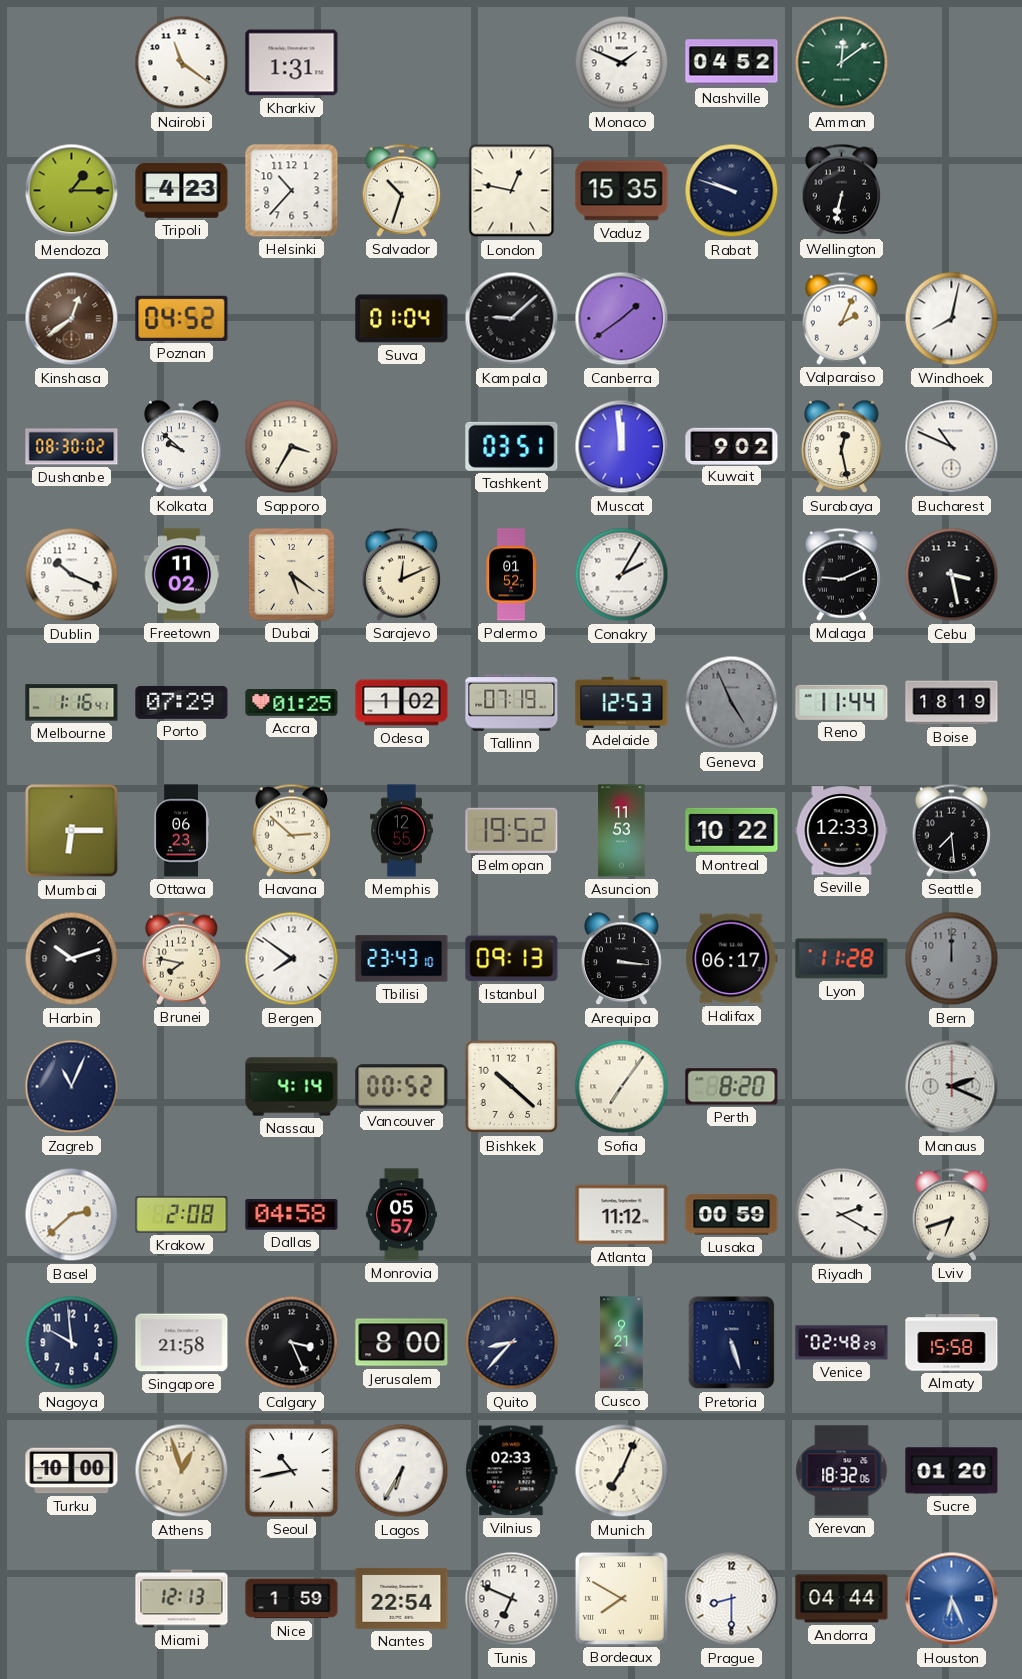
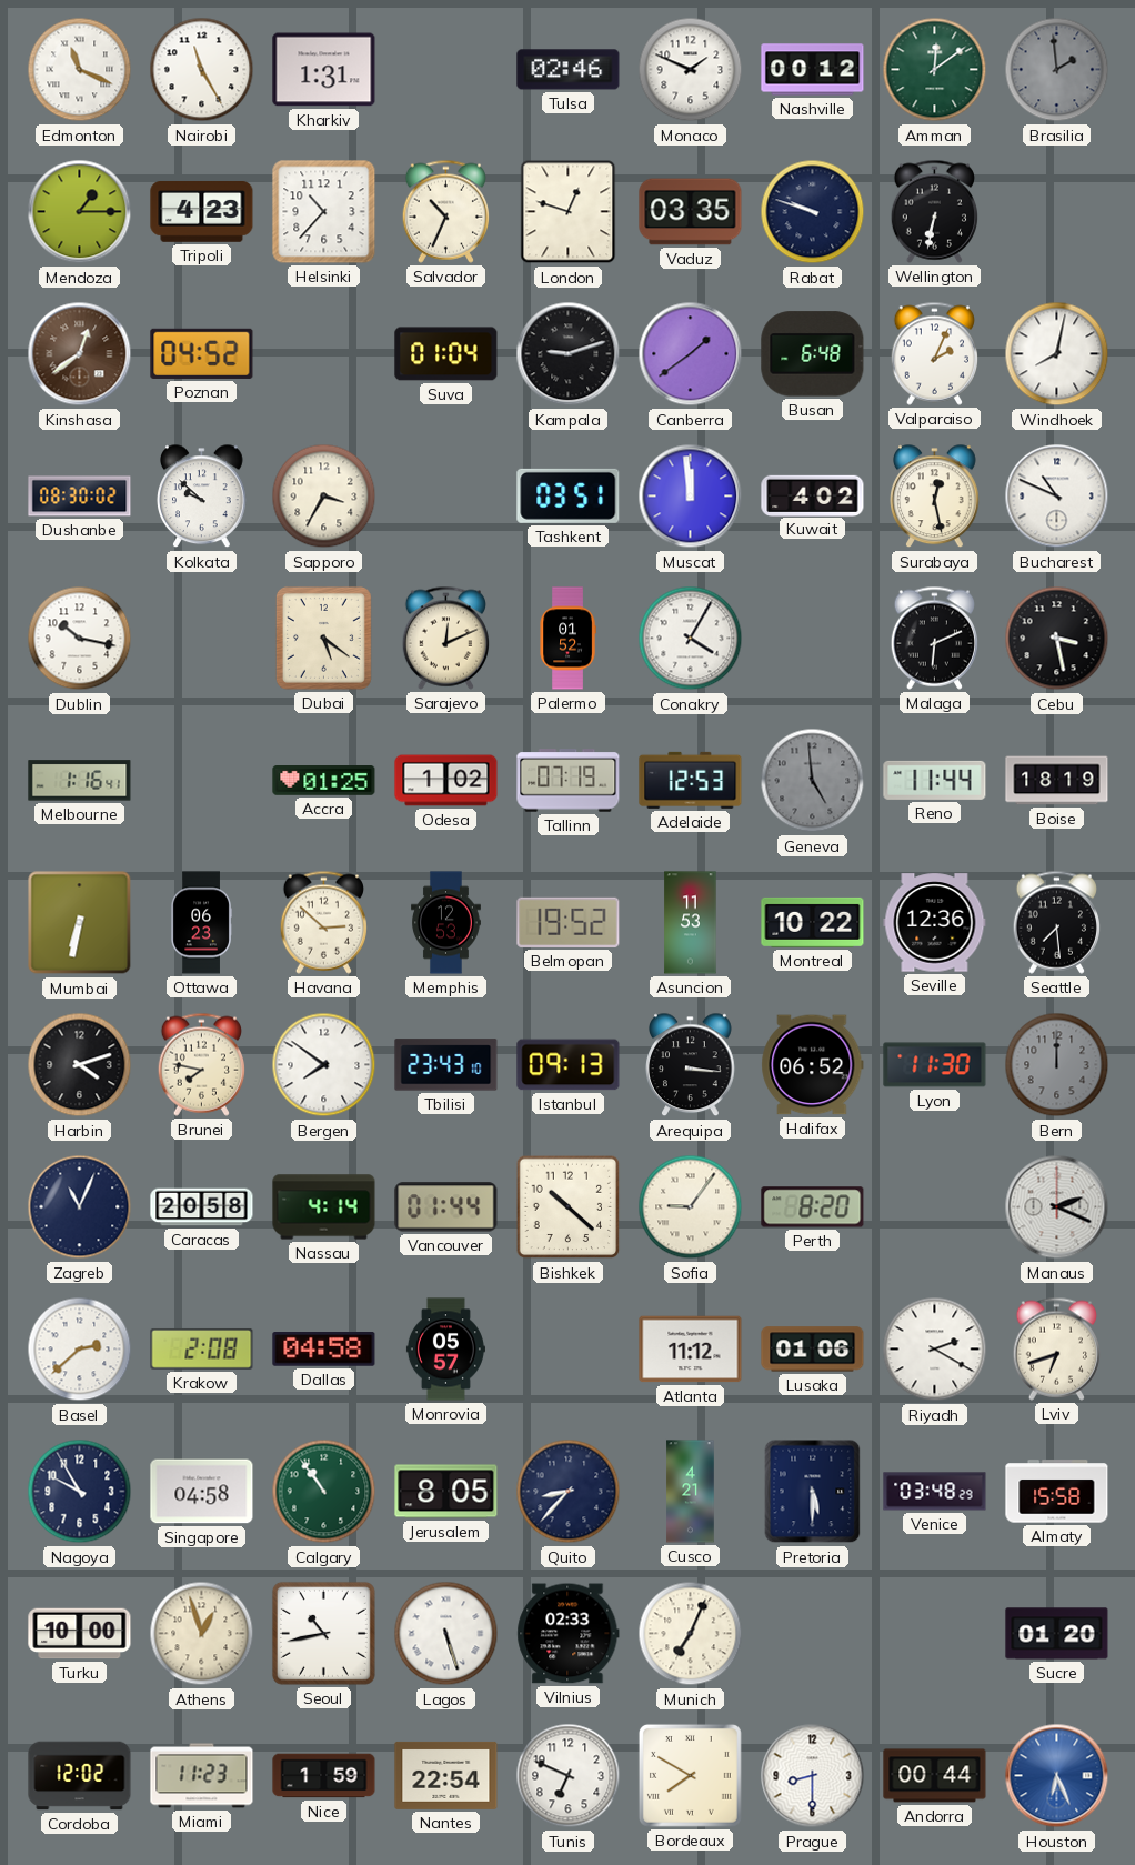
Edmonton: none -> 11:19
Nairobi: 11:21 -> 11:25
Tulsa: none -> 02:46
Nashville: 04:52 -> 00:12
Brasilia: none -> 1:59
Salvador: 10:33 -> 10:34
London: 12:47 -> 12:48
Vaduz: 15:35 -> 03:35
Kampala: 9:08 -> 9:12
Busan: none -> 6:48
Kuwait: 9:02 -> 4:02
Dublin: 10:19 -> 10:17
Freetown: 11:02 -> none
Conakry: 2:05 -> 4:05
Malaga: 9:11 -> 6:11
Porto: 07:29 -> none
Geneva: 4:56 -> 4:59
Mumbai: 6:15 -> 6:32
Memphis: 12:55 -> 12:53
Seville: 12:33 -> 12:36
Harbin: 10:12 -> 4:12
Halifax: 06:17 -> 06:52
Lyon: 11:28 -> 11:30
Caracas: none -> 20:58
Vancouver: 00:52 -> 01:44
Sofia: 7:06 -> 9:06
Lusaka: 00:59 -> 01:06
Nagoya: 9:59 -> 9:55
Singapore: 21:58 -> 04:58
Calgary: 3:26 -> 10:54
Calgary dial: black -> green
Jerusalem: 8:00 -> 8:05
Cusco: 9:21 -> 4:21
Pretoria: 5:27 -> 5:30
Venice: 02:48 -> 03:48
Lagos: 6:35 -> 5:27
Yerevan: 18:32 -> none
Cordoba: none -> 12:02
Miami: 12:13 -> 11:23
Andorra: 04:44 -> 00:44
